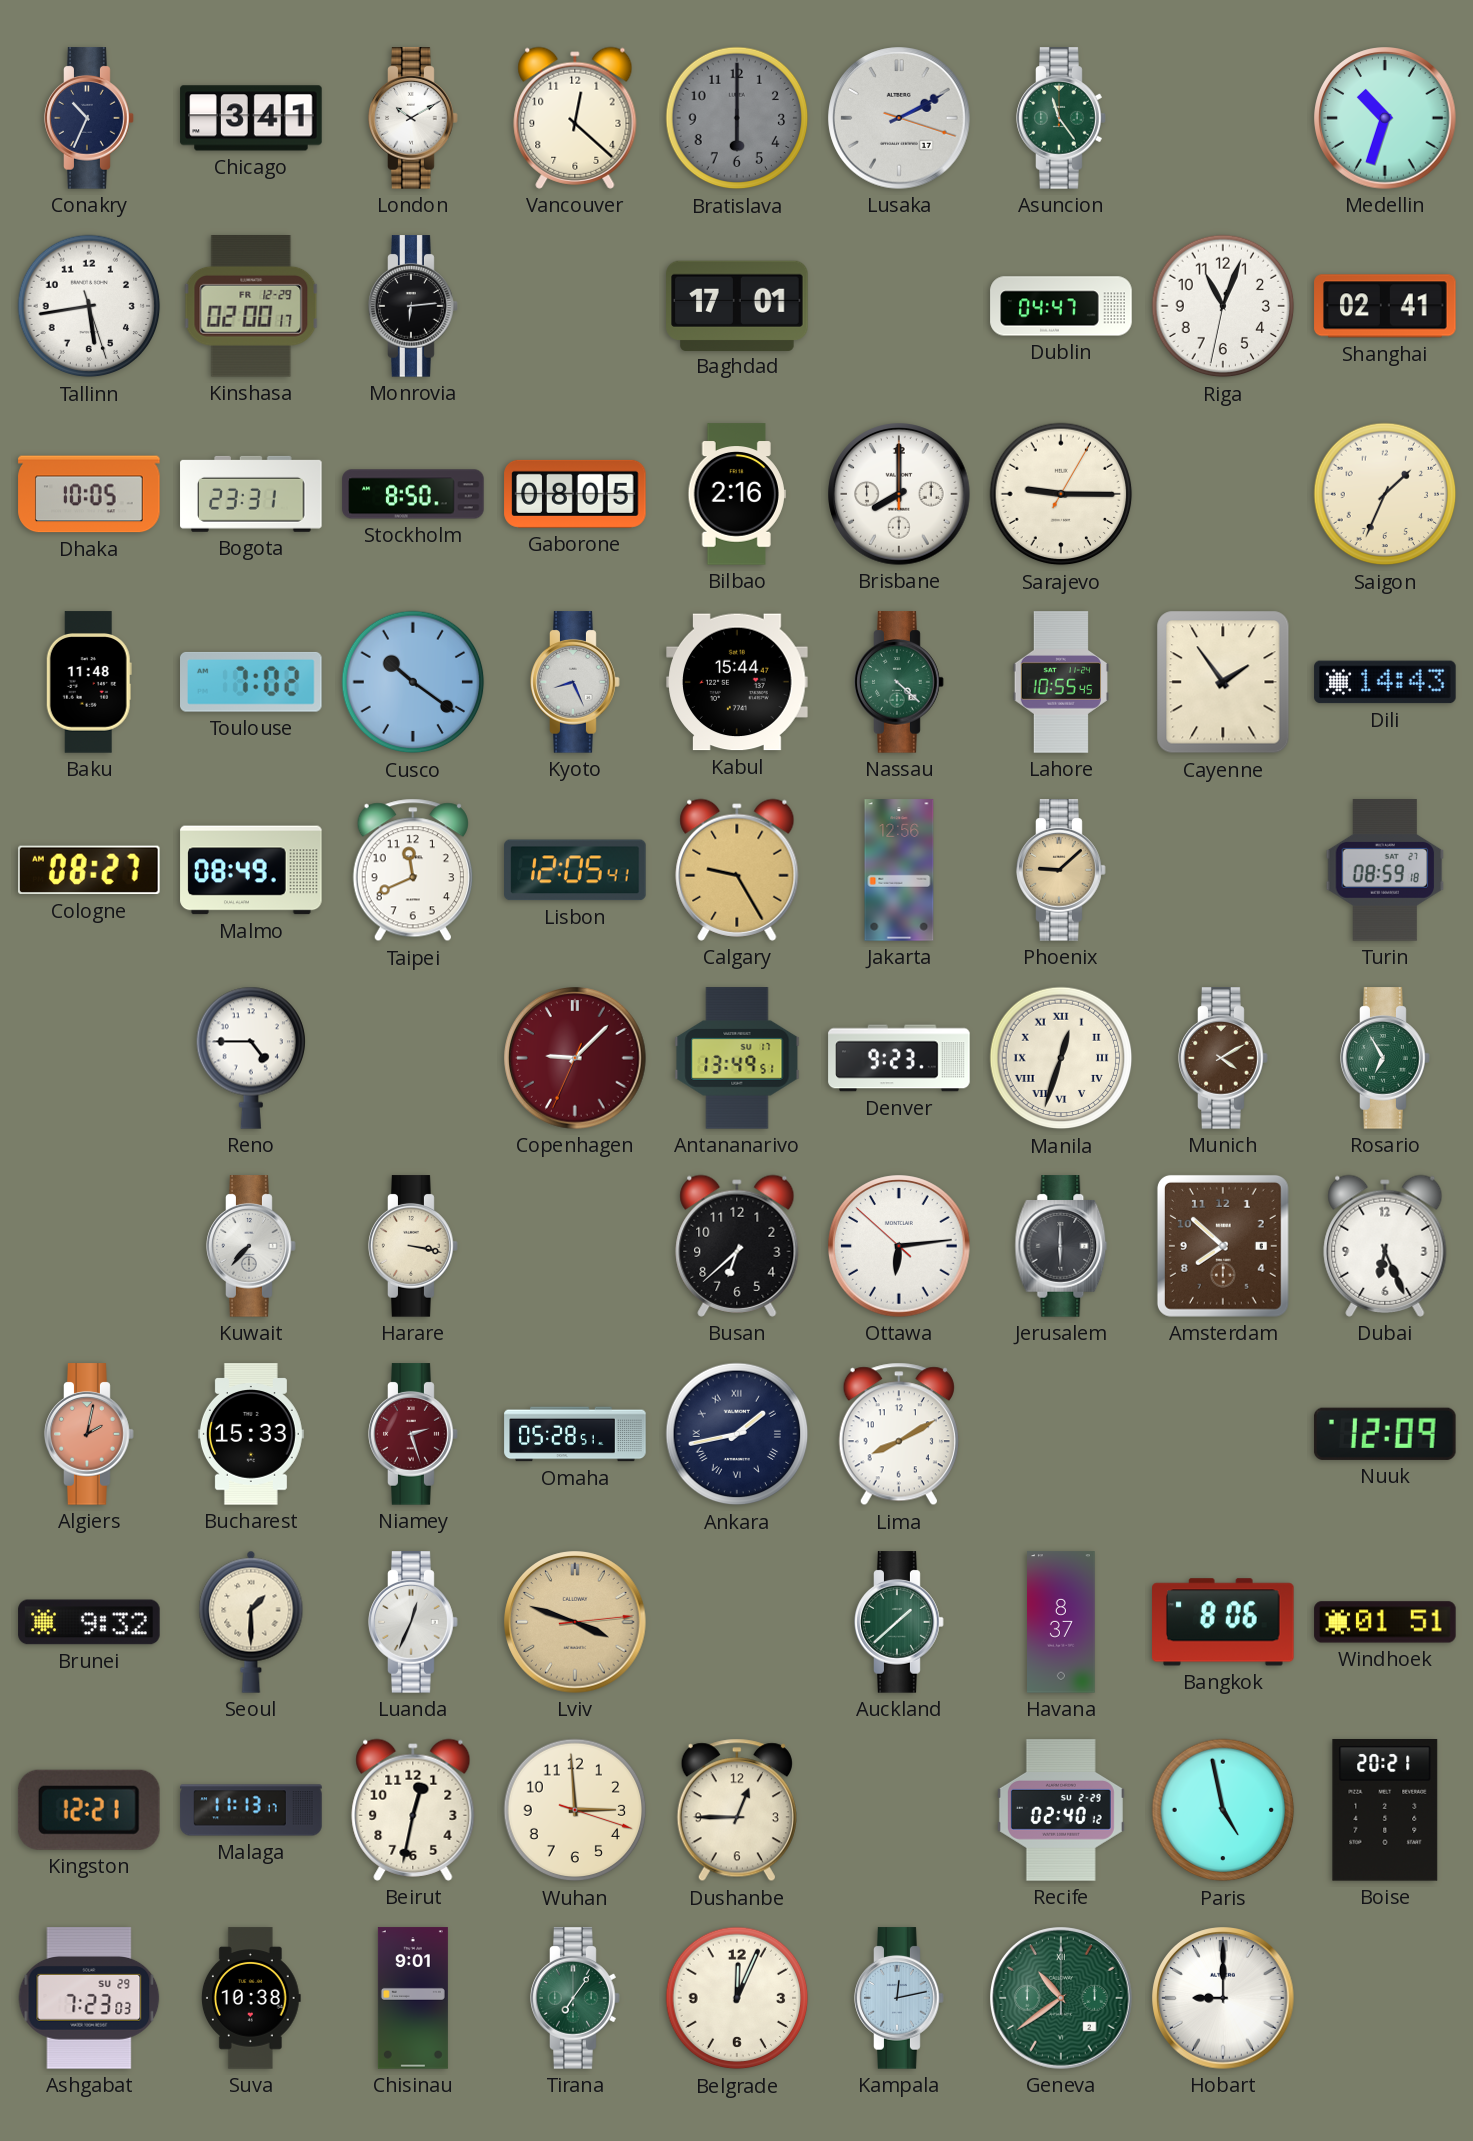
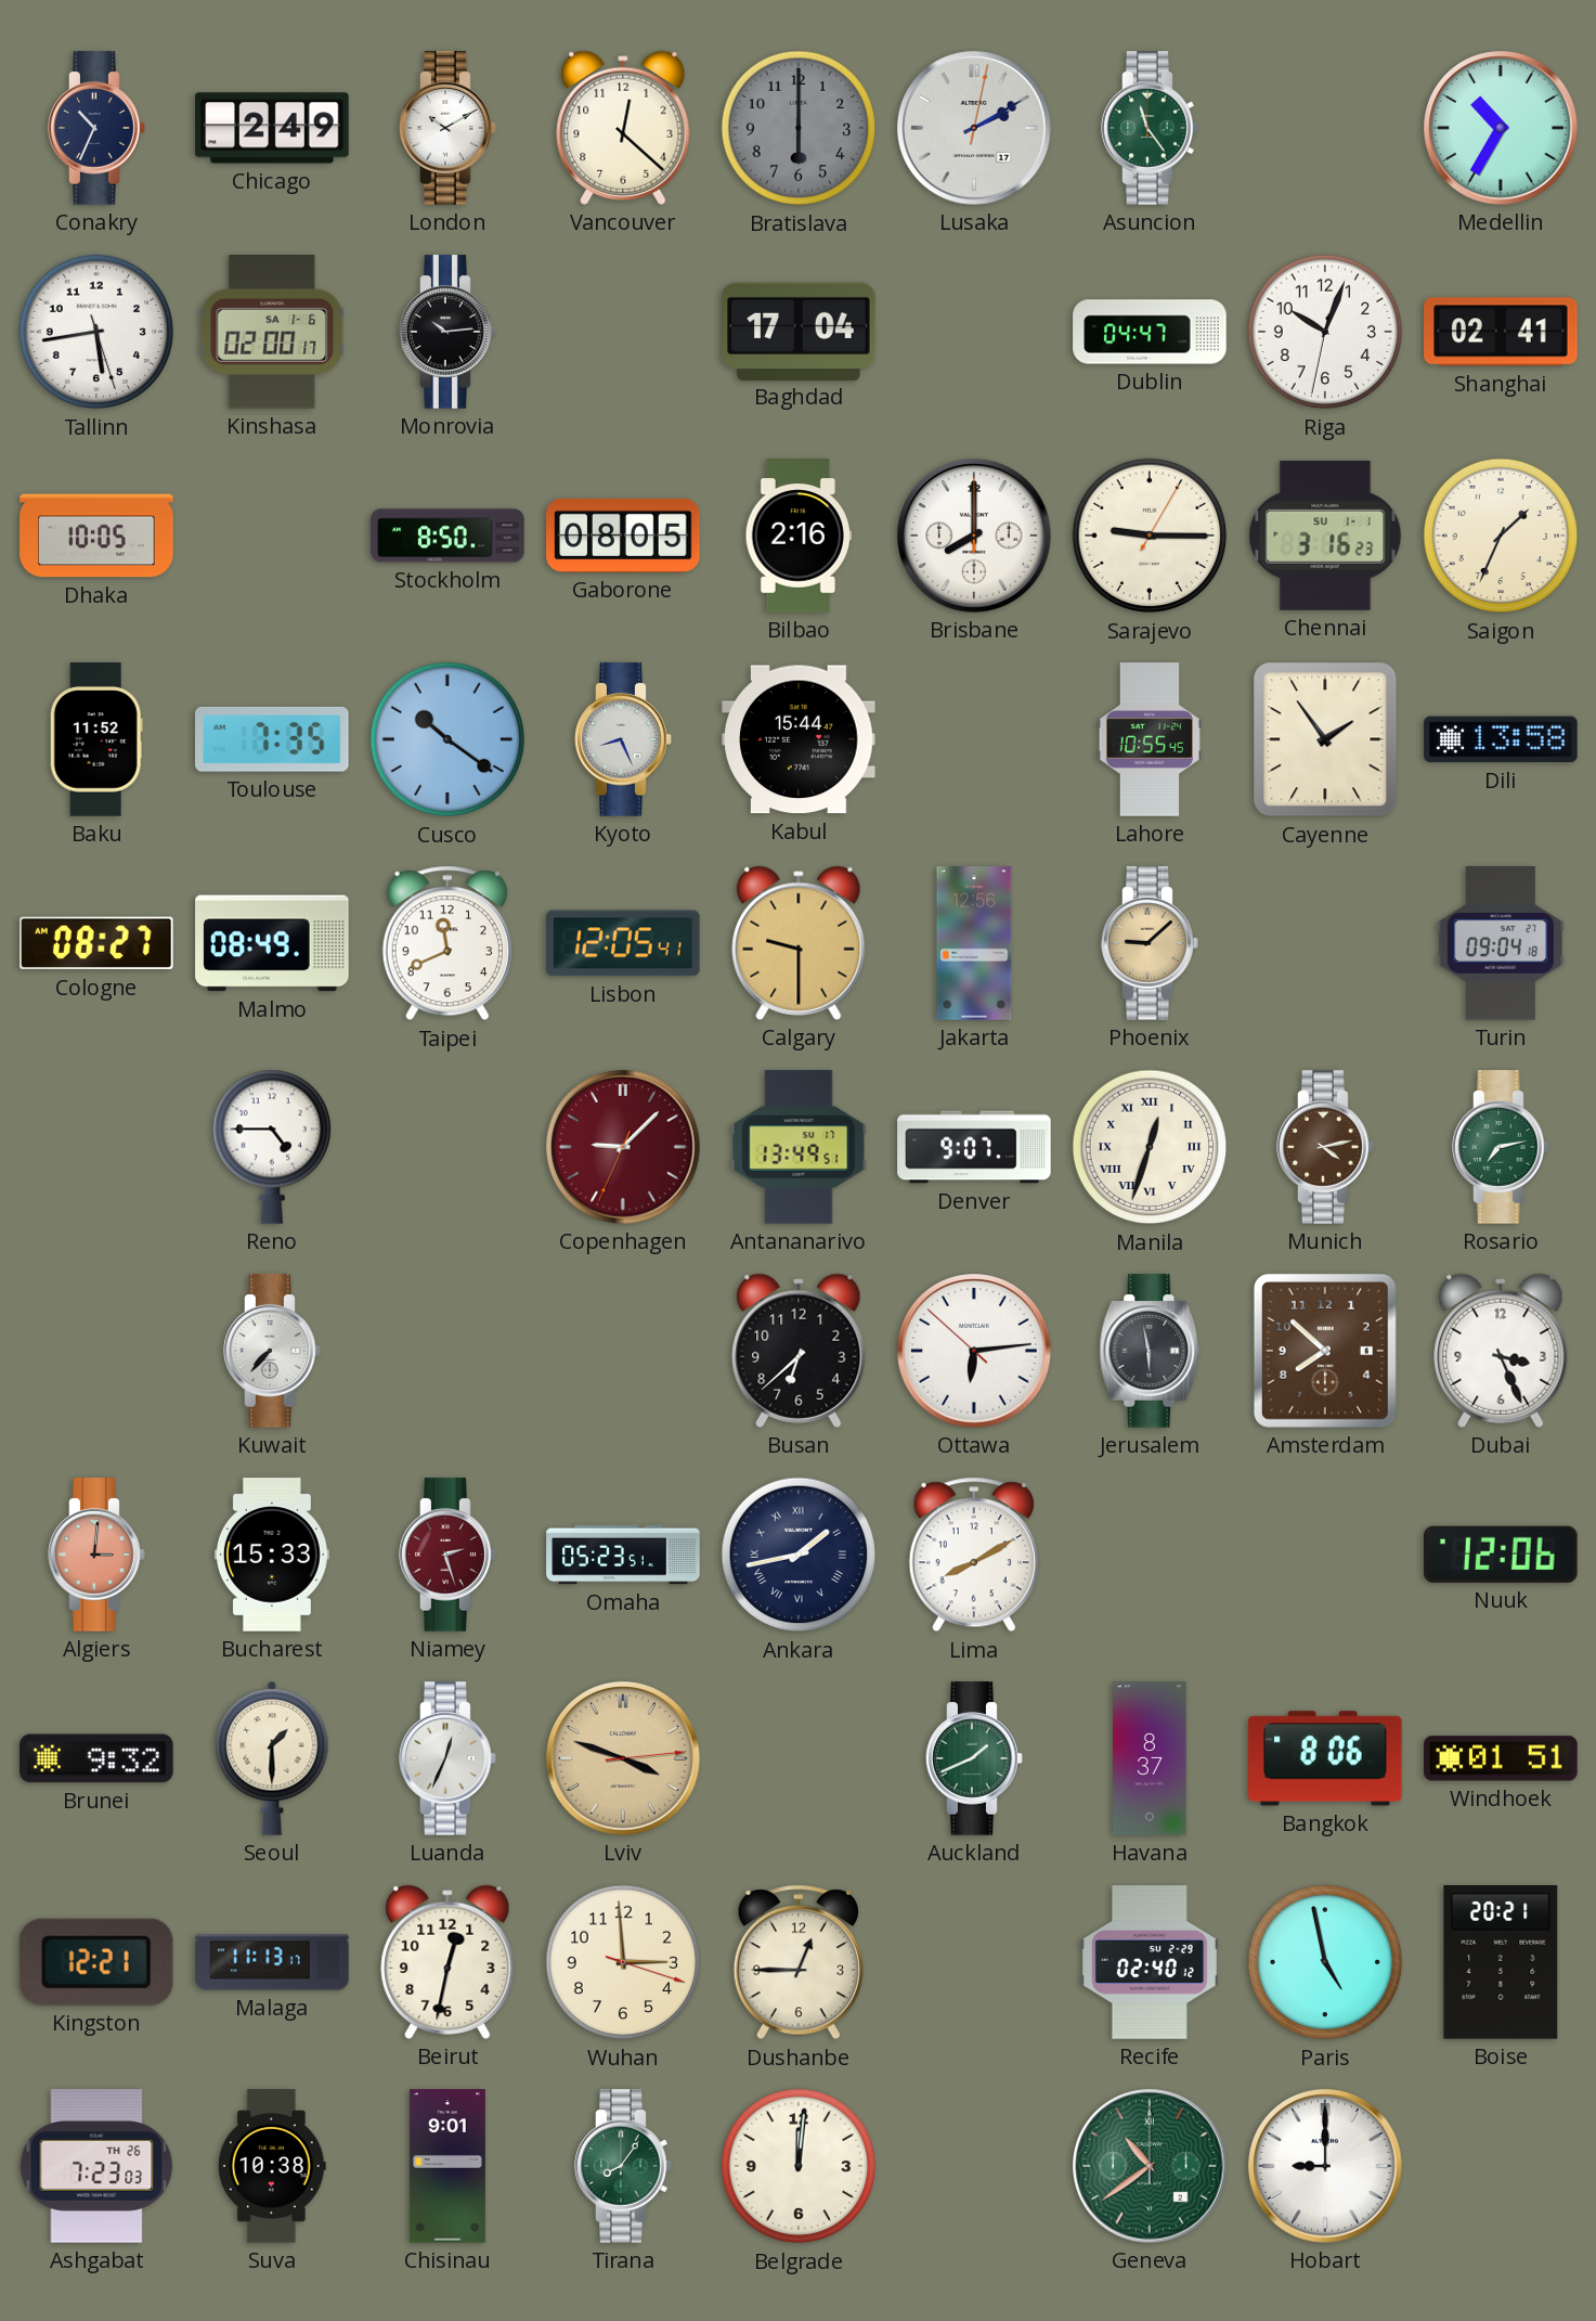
Chicago: 3:41 -> 2:49
Lusaka: 2:10:18 -> 2:10:02
Medellin: 10:33 -> 10:35
Kinshasa date: FR 12-29 -> SA 1-6
Monrovia: 6:14 -> 10:14
Baghdad: 17:01 -> 17:04
Riga: 11:03 -> 10:03
Bogota: 23:31 -> none
Chennai: none -> 3:16
Baku: 11:48 -> 11:52
Toulouse: 7:02 -> 7:35
Nassau: 4:22 -> none
Dili: 14:43 -> 13:58
Calgary: 9:25 -> 9:30
Turin: 08:59 -> 09:04
Denver: 9:23 -> 9:07
Munich: 4:10 -> 4:13
Rosario: 6:55 -> 7:13
Harare: 3:17 -> none
Jerusalem: 6:00 -> 5:58
Dubai: 6:26 -> 3:26
Algiers: 2:02 -> 3:01
Omaha: 05:28 -> 05:23
Nuuk: 12:09 -> 12:06
Auckland: 1:38 -> 1:41
Ashgabat date: SU 29 -> TH 26
Tirana: 7:06 -> 8:06
Belgrade: 12:04 -> 12:01
Kampala: 12:13 -> none
